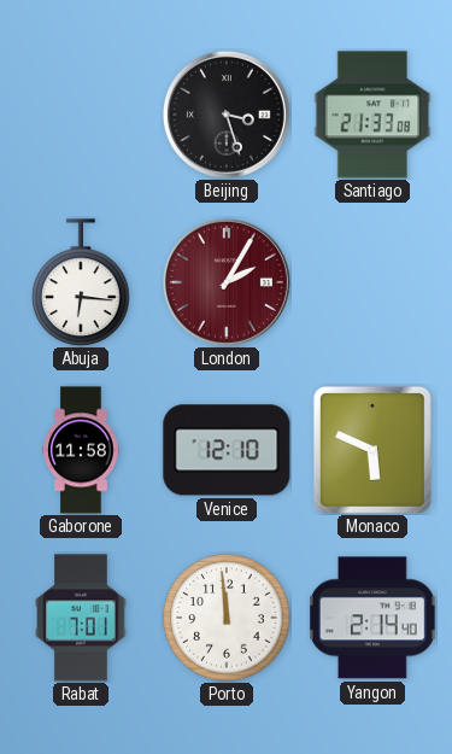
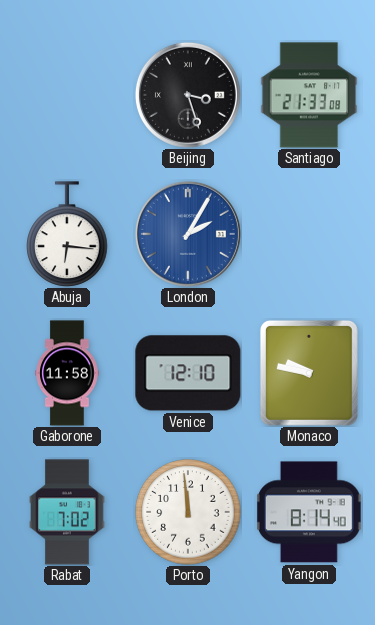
London dial: burgundy -> blue
Monaco: 5:49 -> 9:47
Rabat: 7:01 -> 7:02
Yangon: 2:14 -> 8:14
